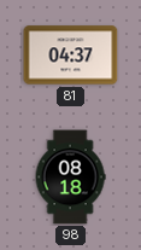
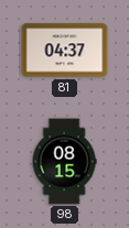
98: 08:18 -> 08:15
